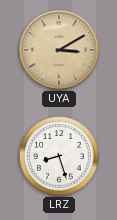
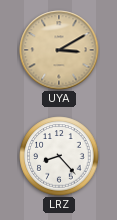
LRZ: 8:27 -> 8:23
